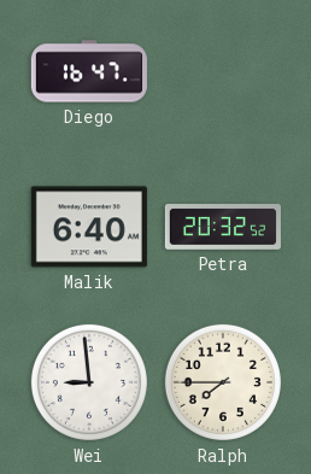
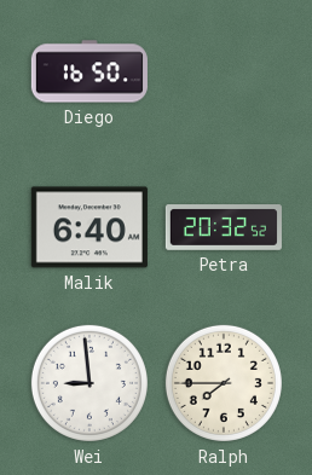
Diego: 16:47 -> 16:50
